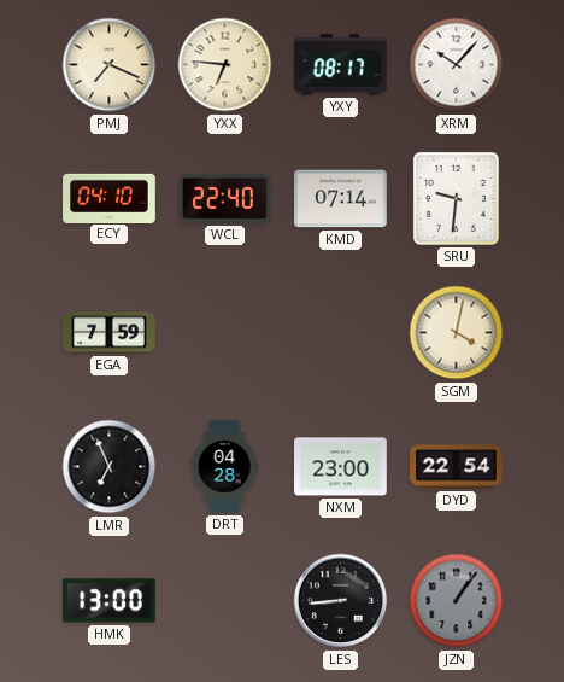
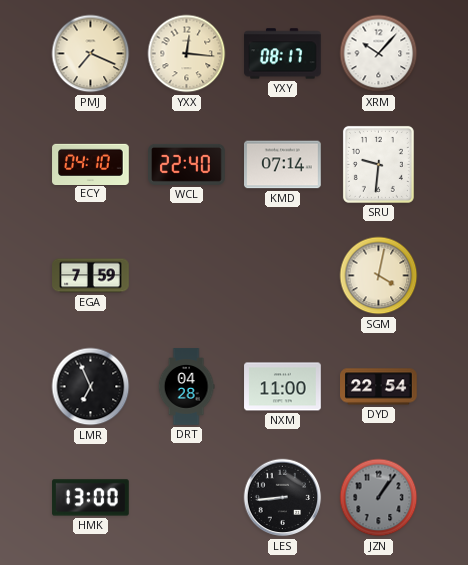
YXX: 6:46 -> 12:16
NXM: 23:00 -> 11:00
